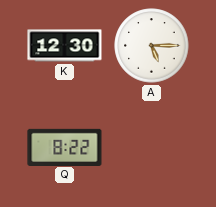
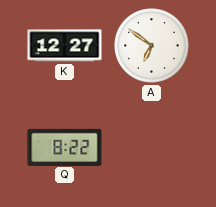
K: 12:30 -> 12:27
A: 5:15 -> 6:51
